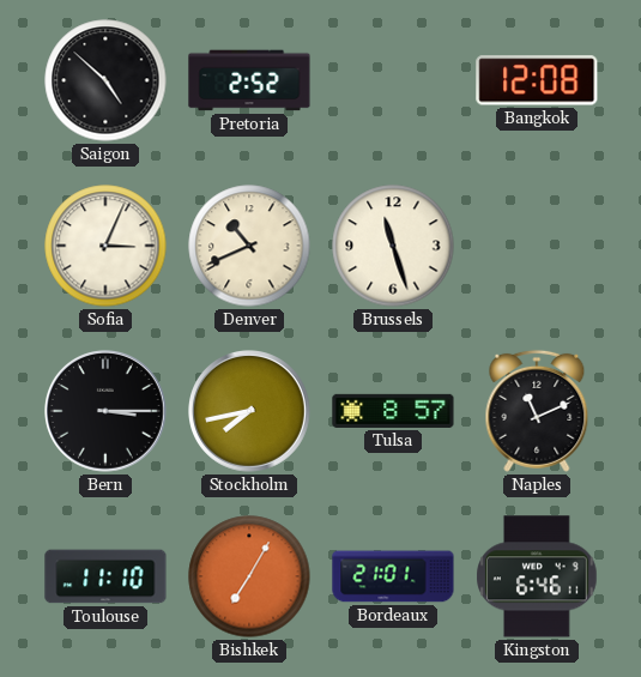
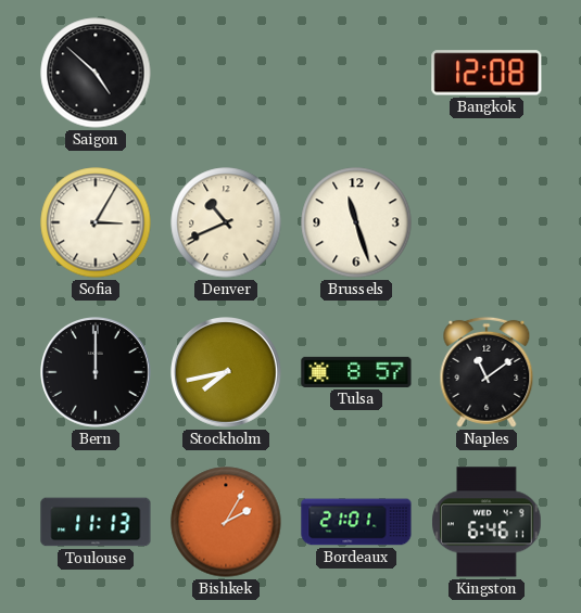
Pretoria: 2:52 -> none
Sofia: 3:04 -> 3:05
Bern: 3:15 -> 12:00
Naples: 11:11 -> 11:09
Toulouse: 11:10 -> 11:13
Bishkek: 7:05 -> 2:05
